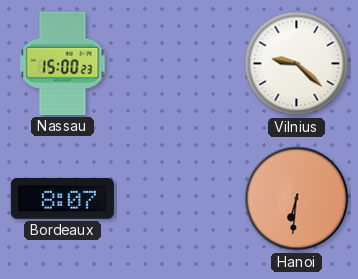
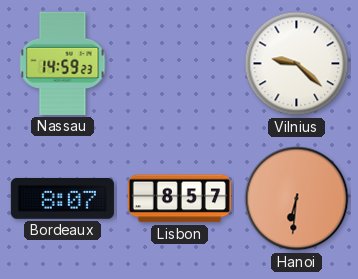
Nassau: 15:00 -> 14:59
Lisbon: none -> 8:57
